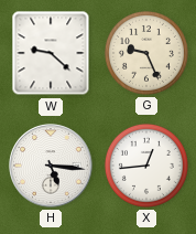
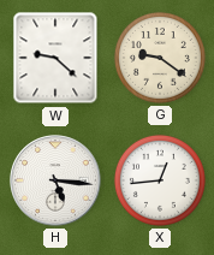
G: 9:26 -> 9:21
